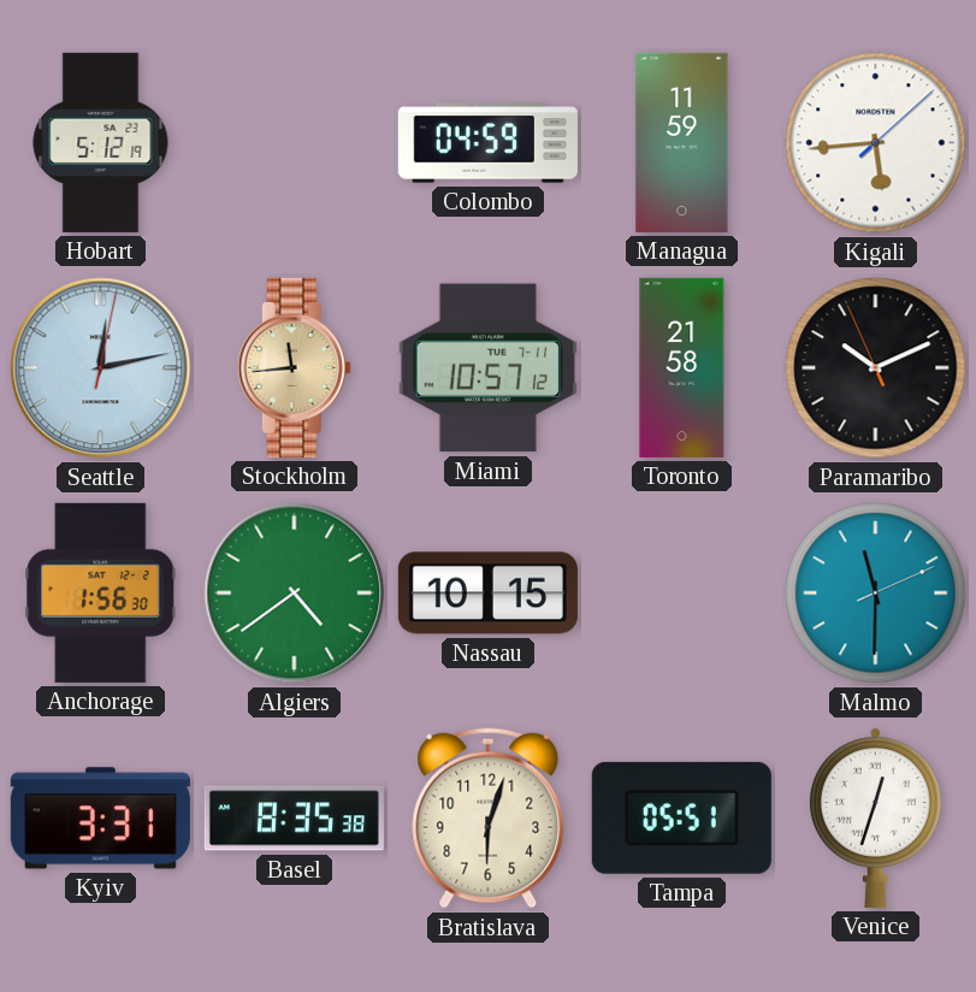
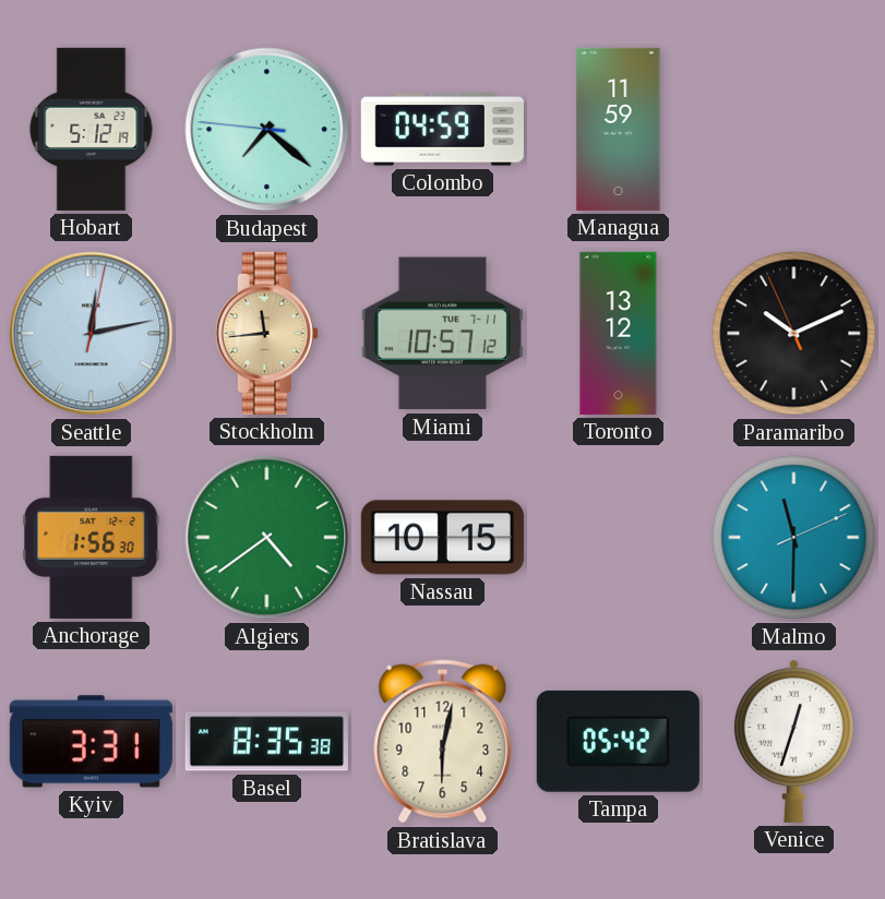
Budapest: none -> 7:21
Kigali: 5:44 -> none
Toronto: 21:58 -> 13:12
Bratislava: 6:03 -> 6:02
Tampa: 05:51 -> 05:42
